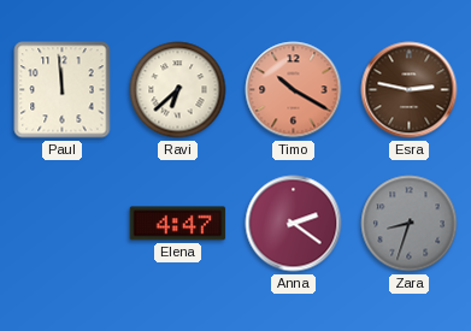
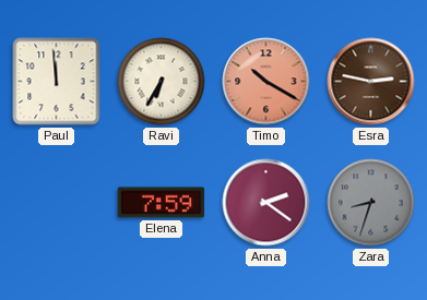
Ravi: 6:38 -> 6:35
Elena: 4:47 -> 7:59
